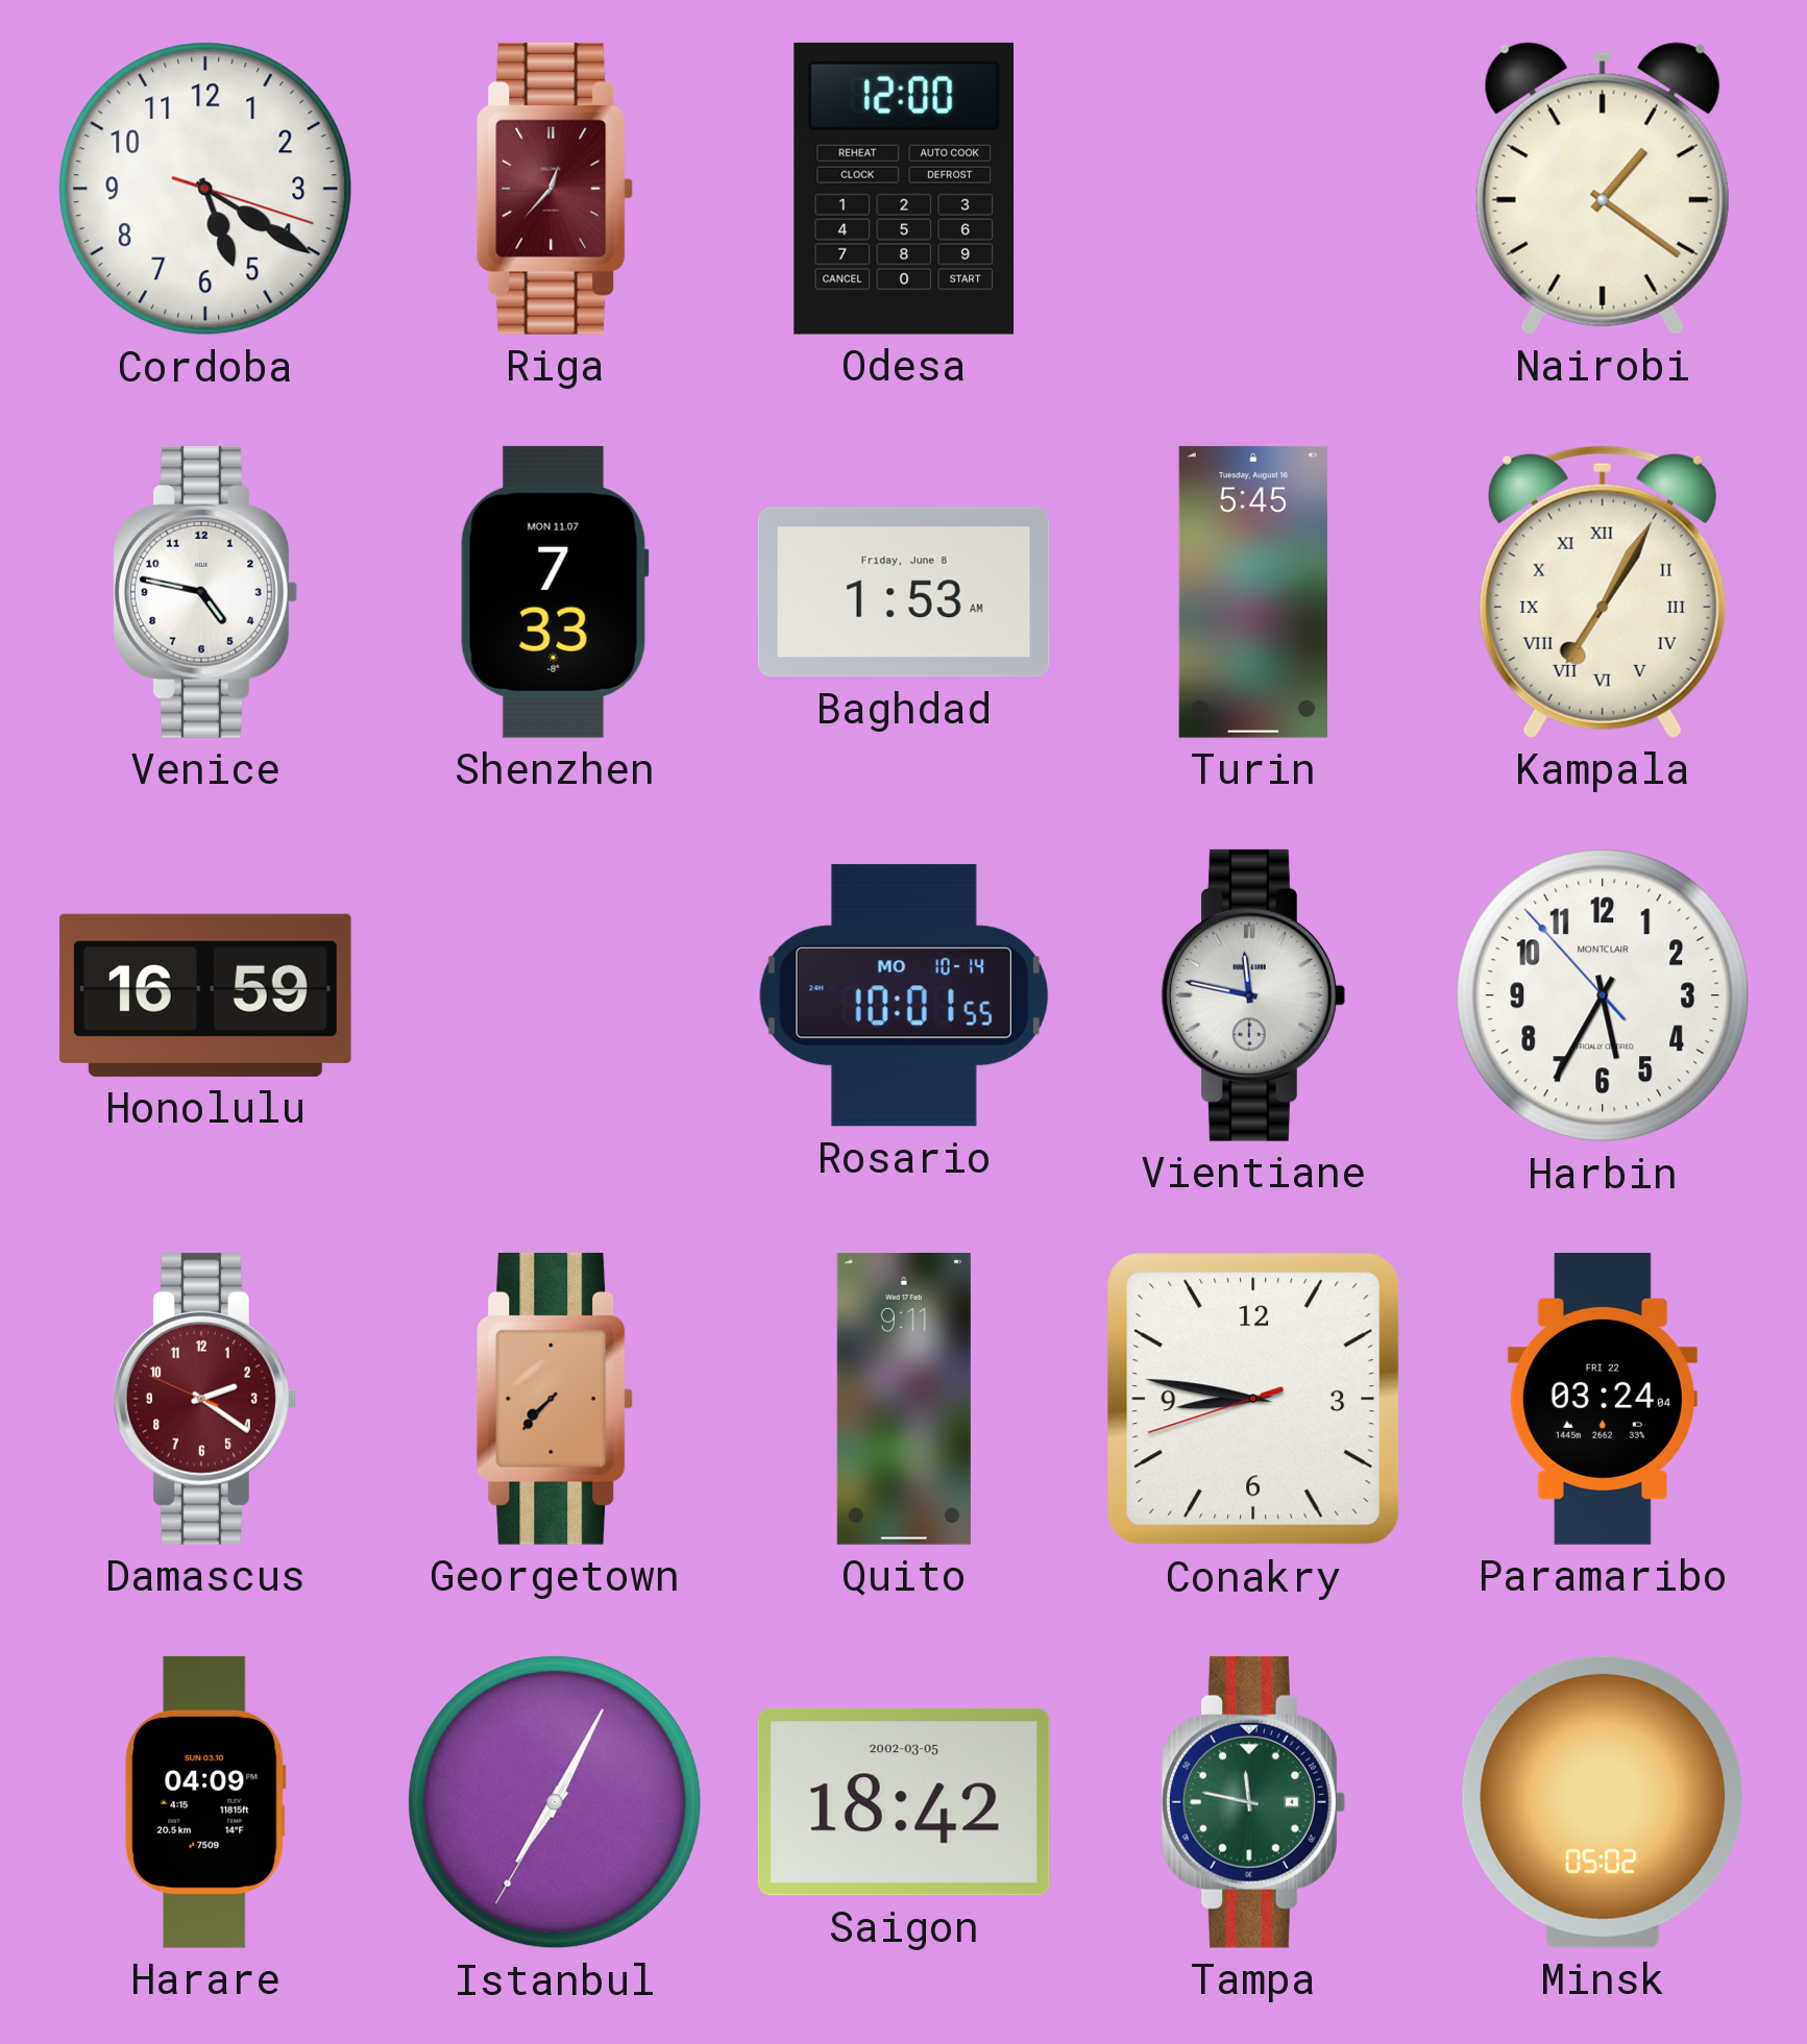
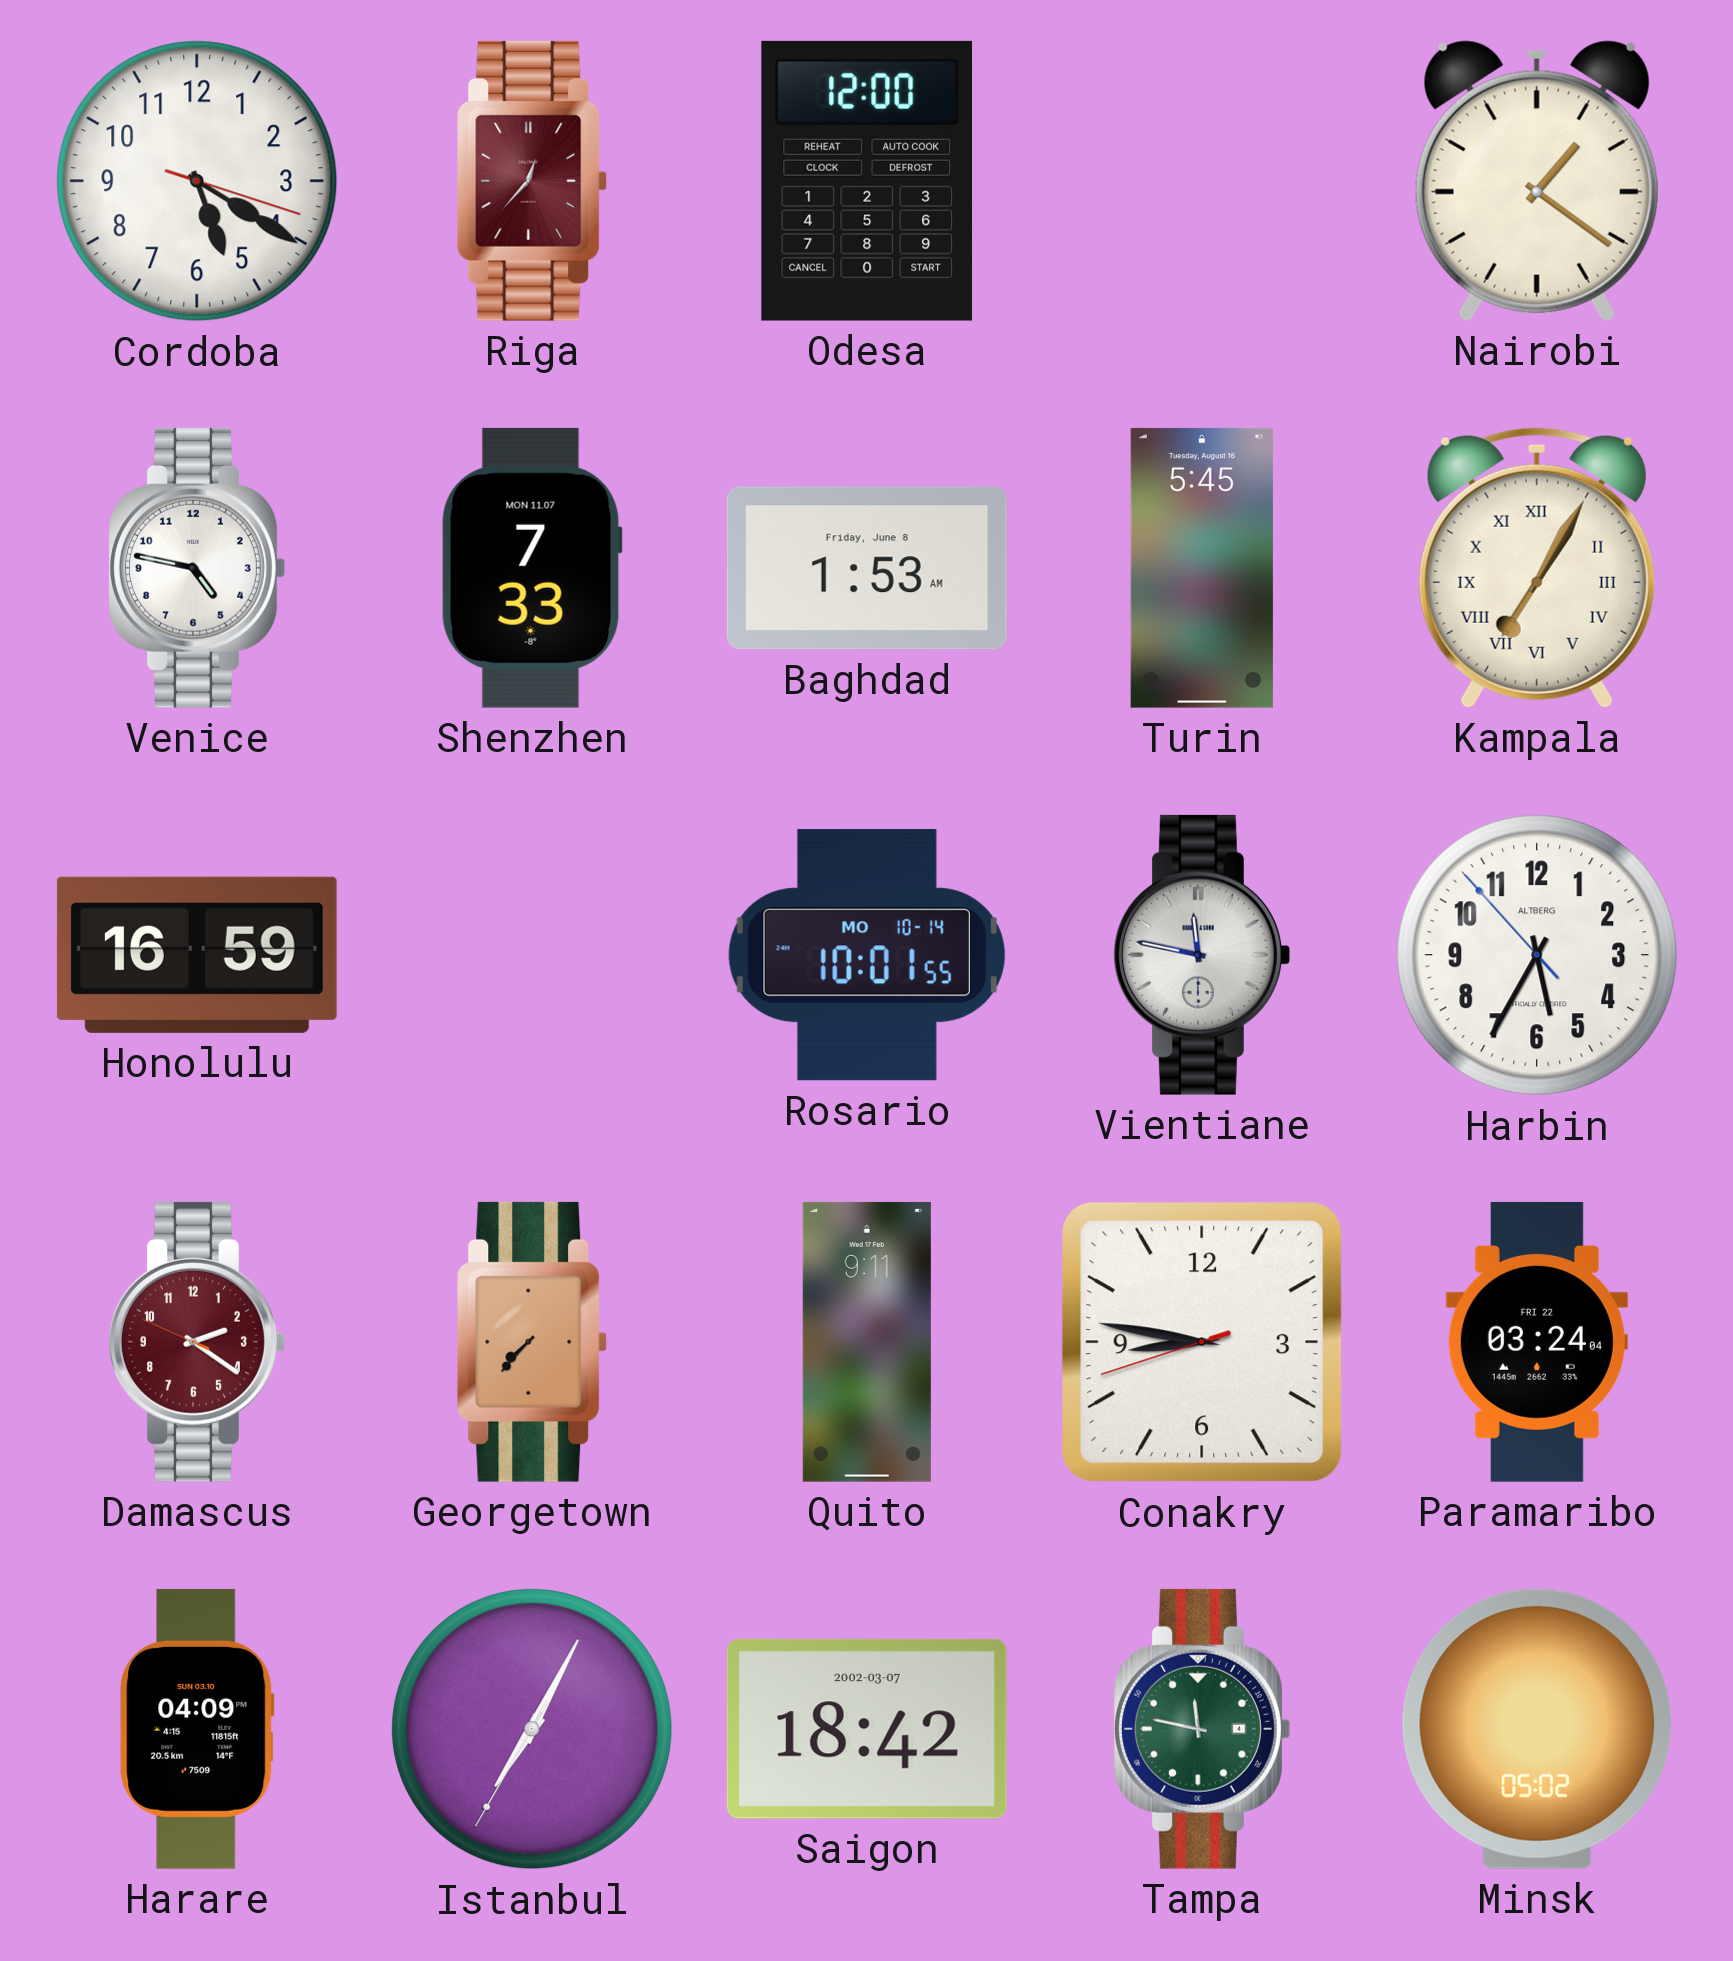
Harbin brand: MONTCLAIR -> ALTBERG
Saigon date: 2002-03-05 -> 2002-03-07
